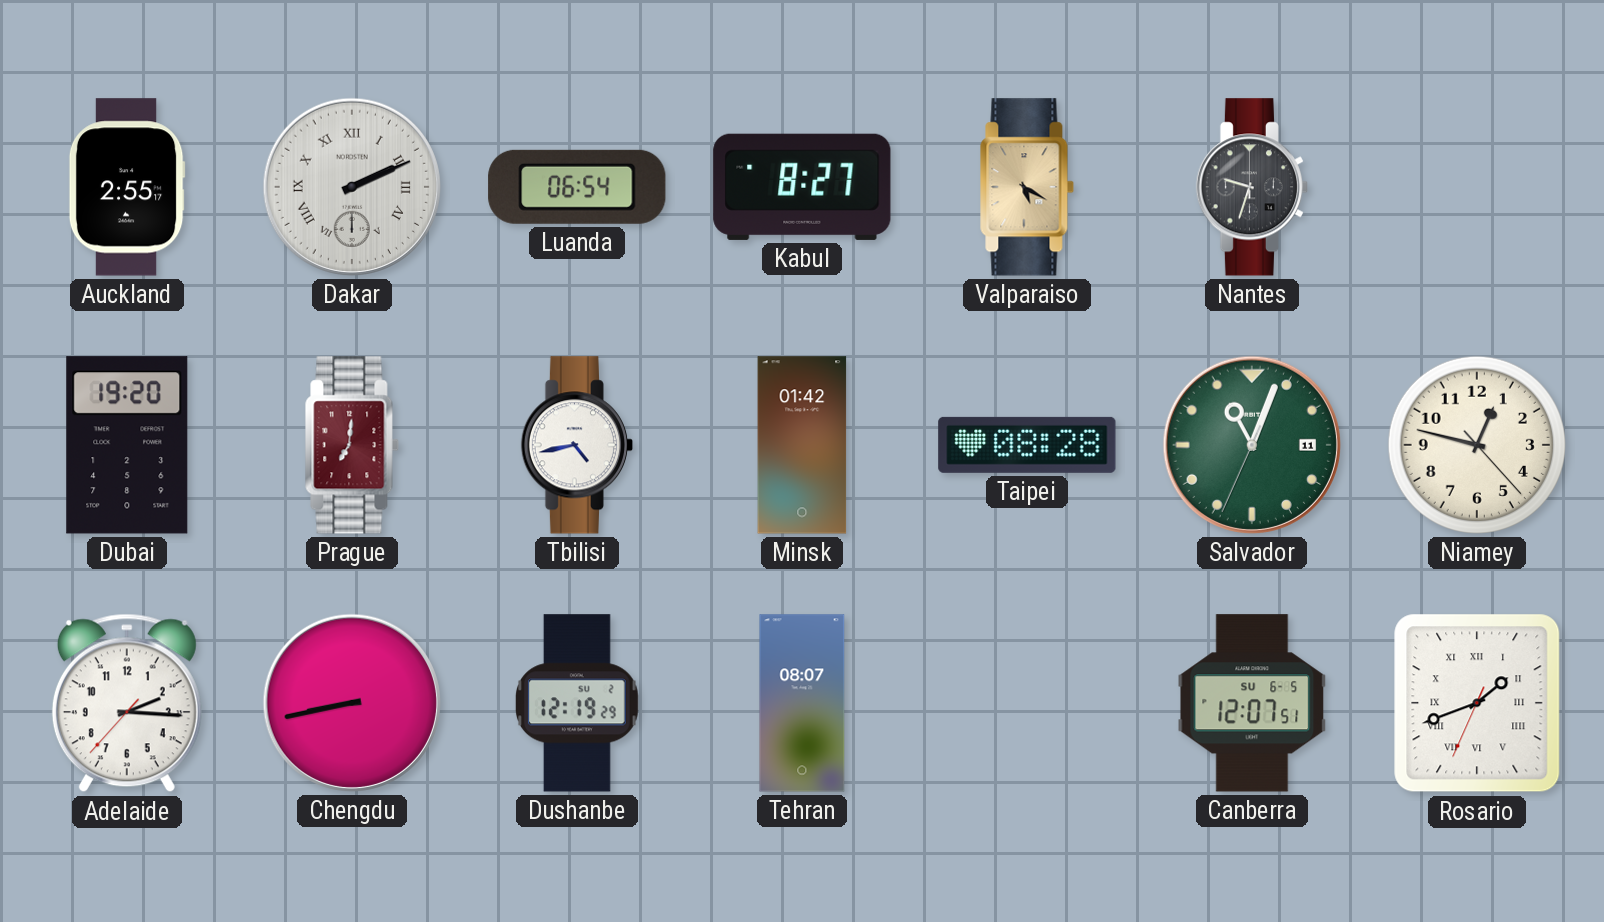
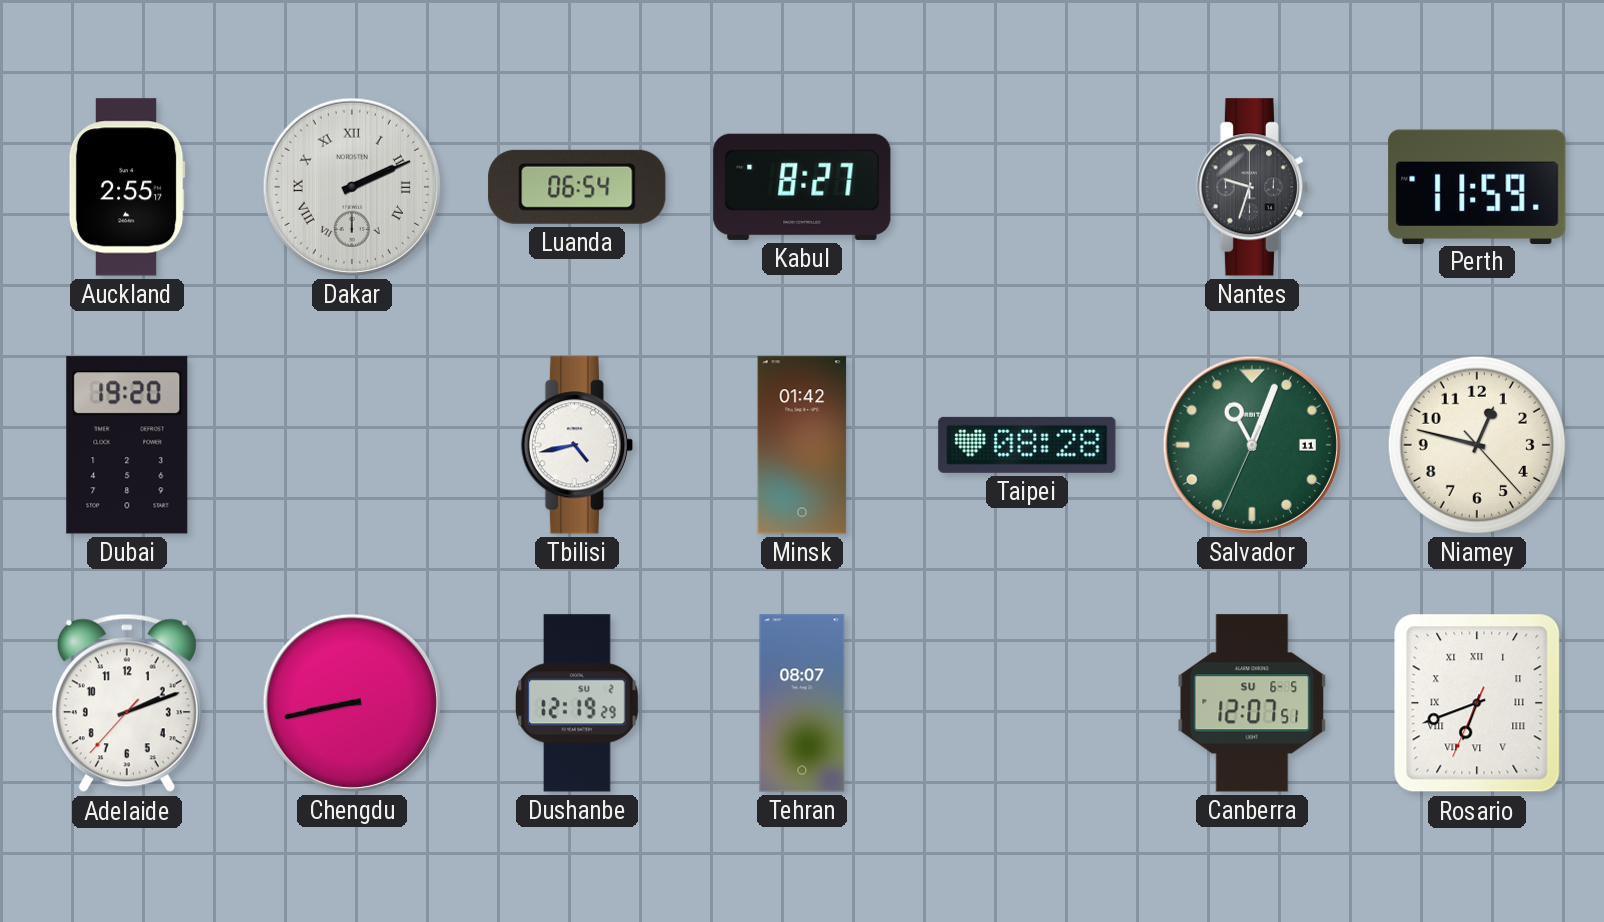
Valparaiso: 5:20 -> none
Perth: none -> 11:59
Prague: 7:01 -> none
Adelaide: 2:15 -> 2:11
Rosario: 1:41 -> 6:41
